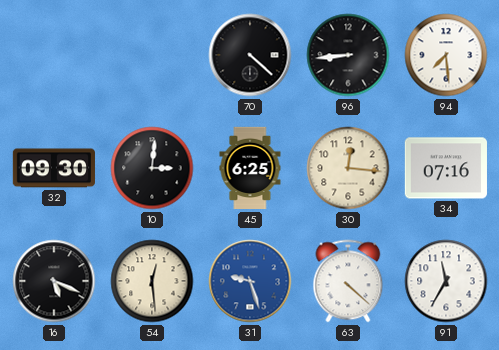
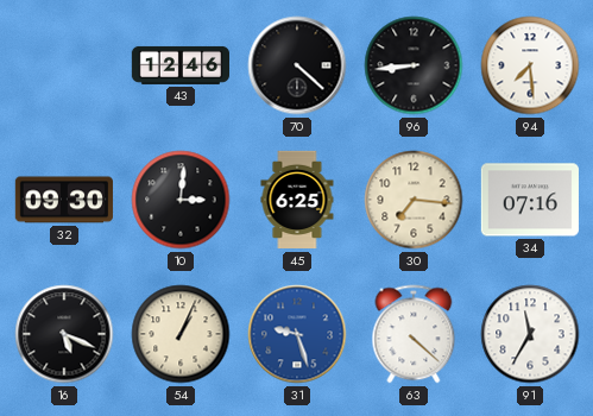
43: none -> 12:46
30: 12:16 -> 7:16
54: 12:29 -> 1:04
